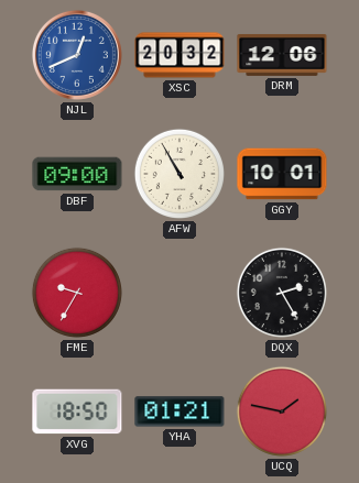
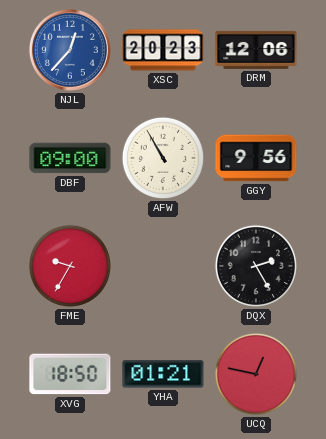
NJL: 12:41 -> 12:37
XSC: 20:32 -> 20:23
GGY: 10:01 -> 9:56
UCQ: 1:47 -> 12:47
